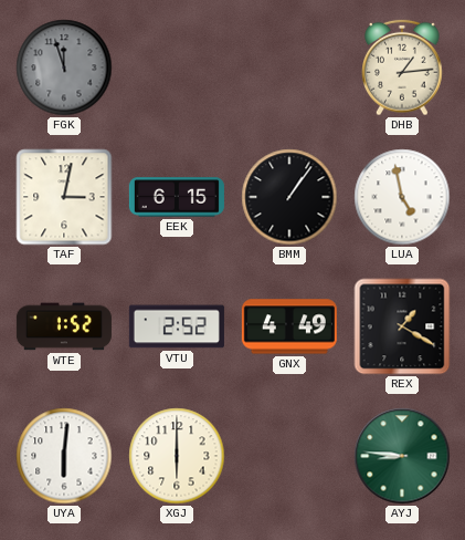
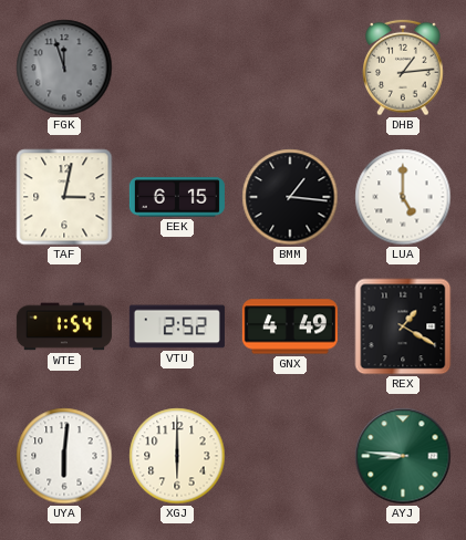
BMM: 1:06 -> 1:16
LUA: 4:58 -> 5:00
WTE: 1:52 -> 1:54
